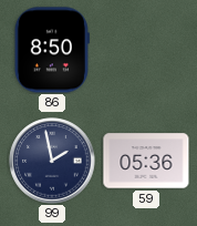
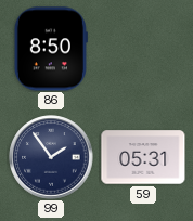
99: 1:58 -> 1:54
59: 05:36 -> 05:31
